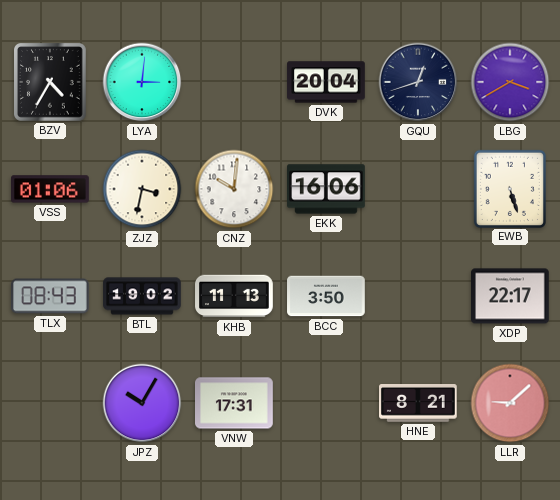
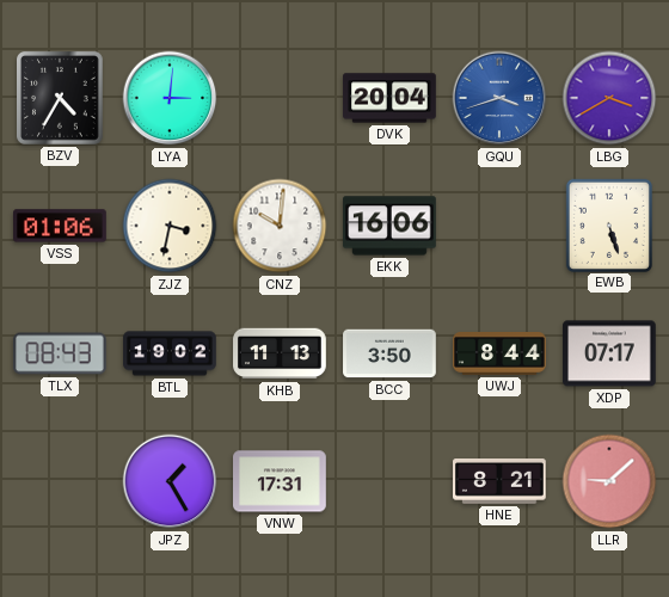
GQU: 12:42 -> 3:42
GQU dial: navy -> blue
UWJ: none -> 8:44
XDP: 22:17 -> 07:17
JPZ: 10:05 -> 1:25
